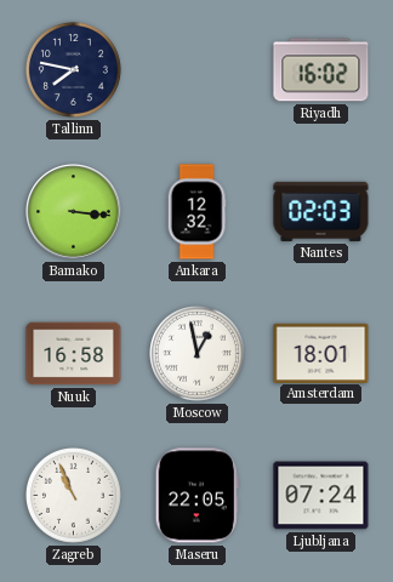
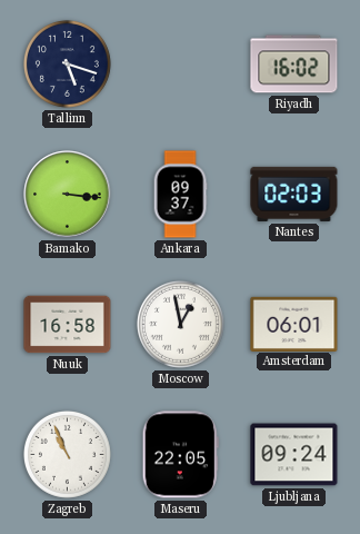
Tallinn: 7:47 -> 5:18
Ankara: 12:32 -> 09:37
Amsterdam: 18:01 -> 06:01
Ljubljana: 07:24 -> 09:24
